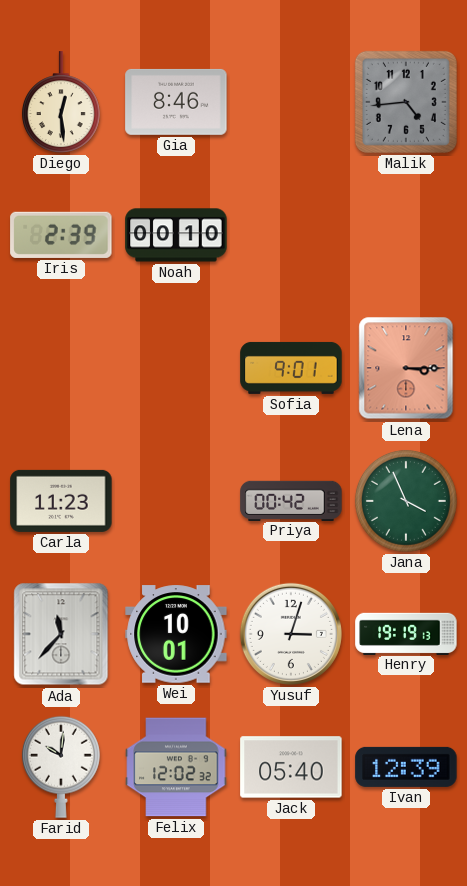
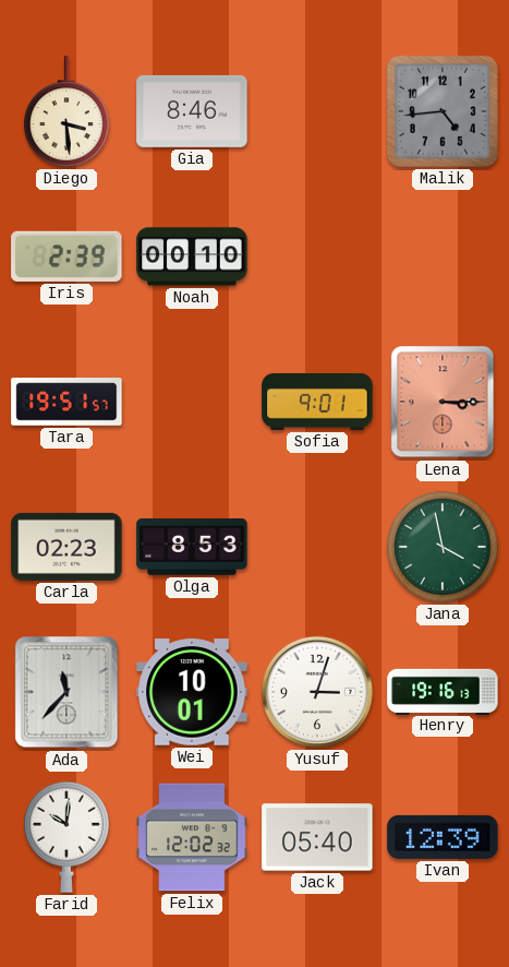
Diego: 12:29 -> 3:29
Tara: none -> 19:51
Carla: 11:23 -> 02:23
Olga: none -> 8:53
Priya: 00:42 -> none
Jana: 3:56 -> 3:58
Henry: 19:19 -> 19:16
